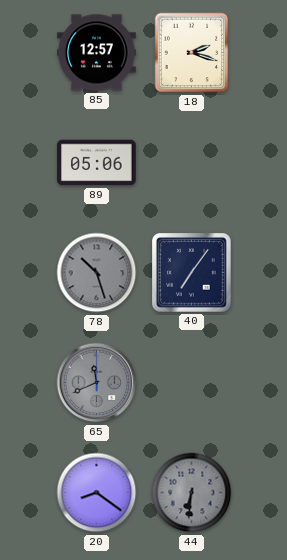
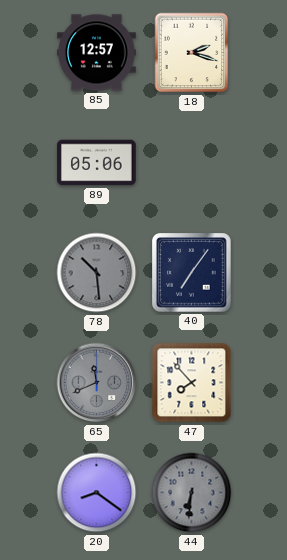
78: 10:27 -> 10:29
47: none -> 7:53
